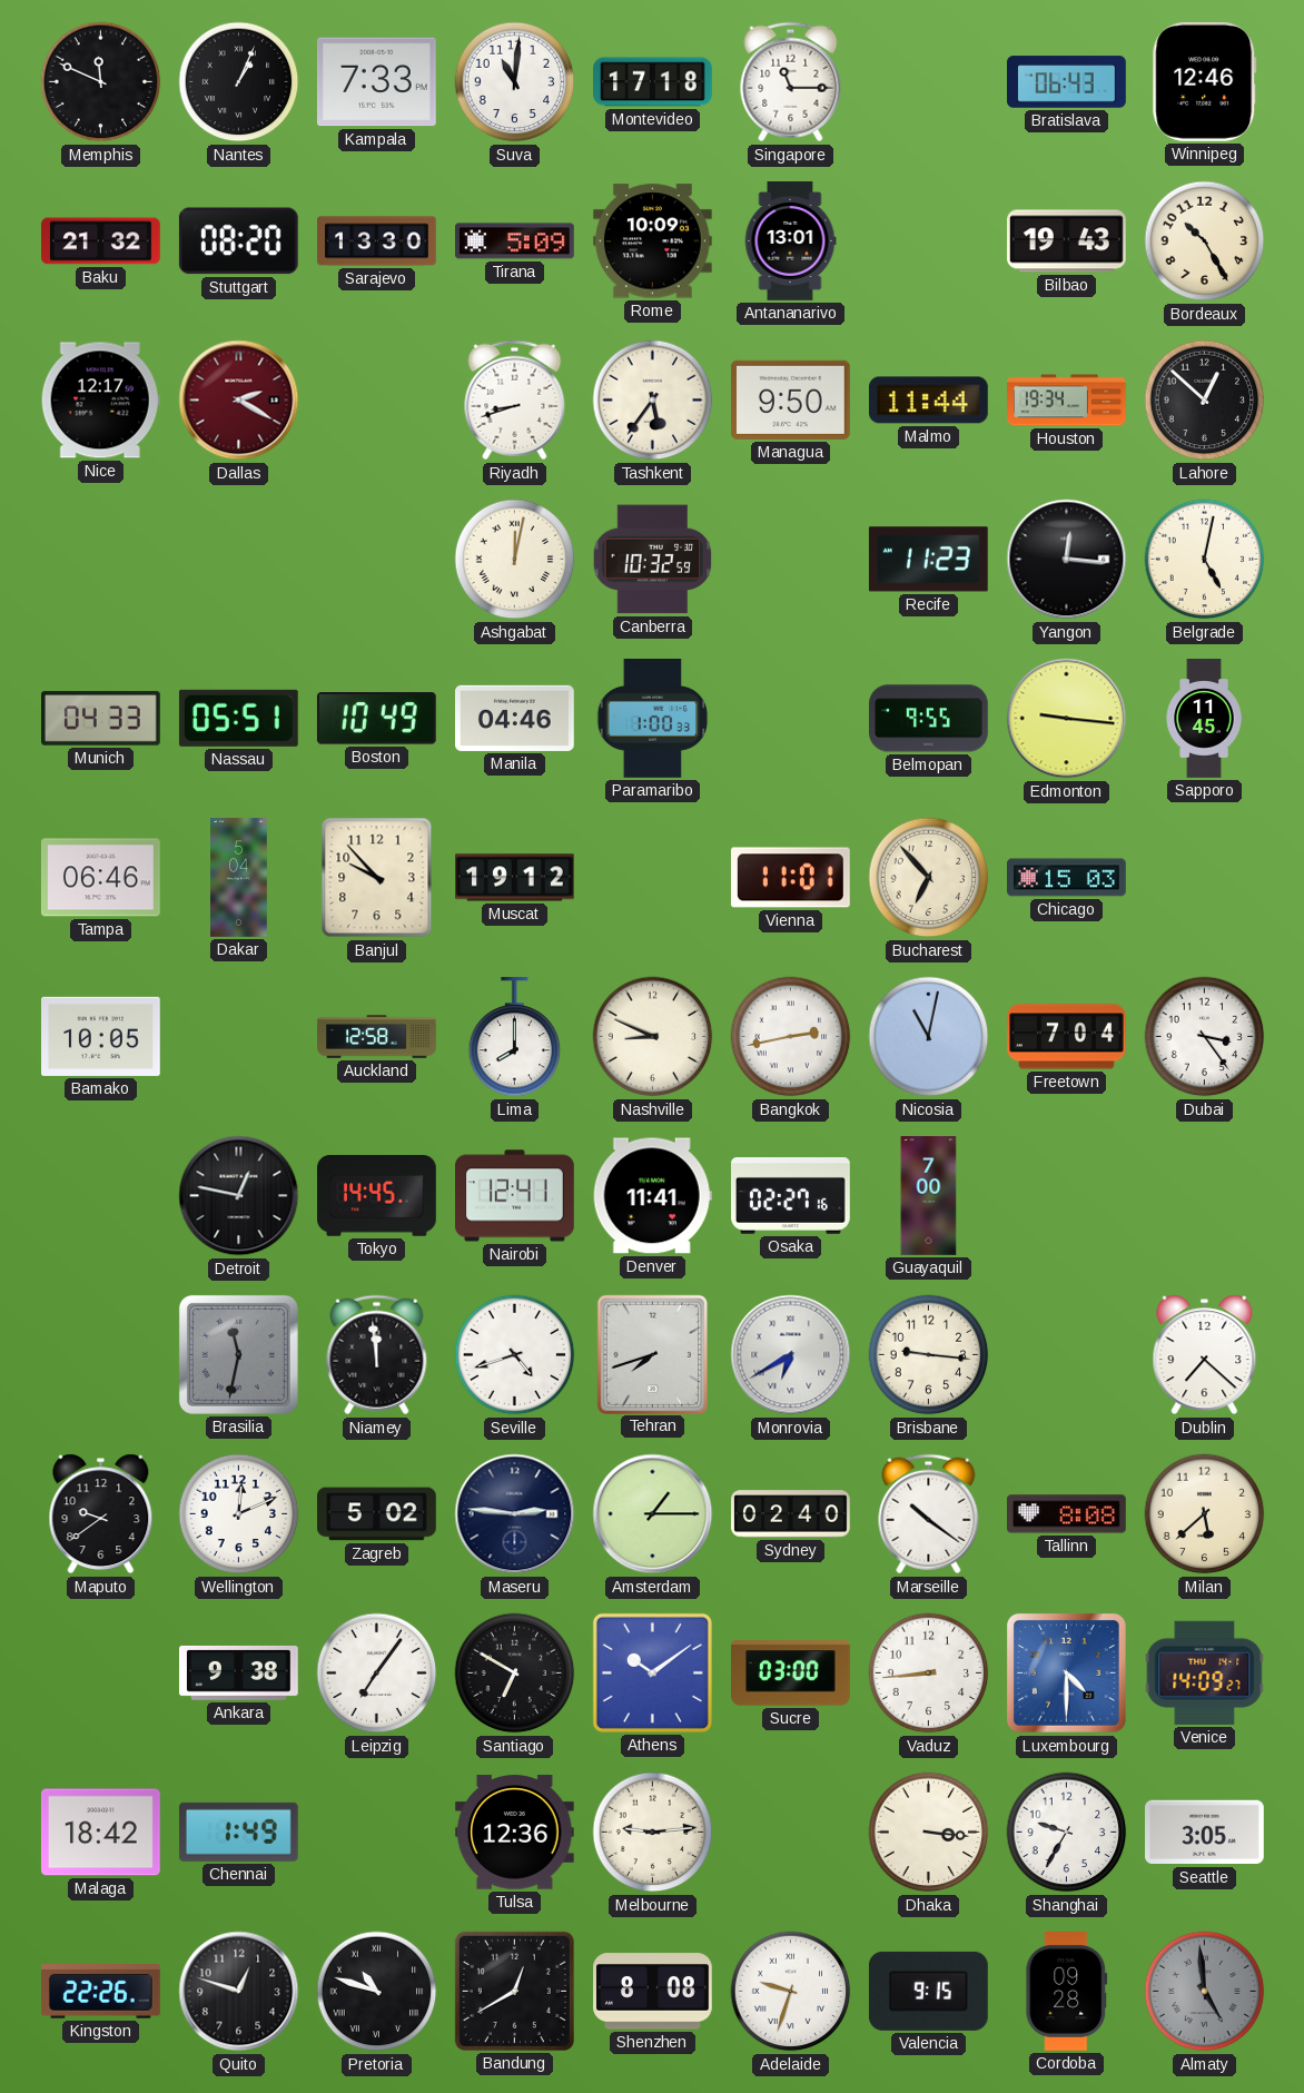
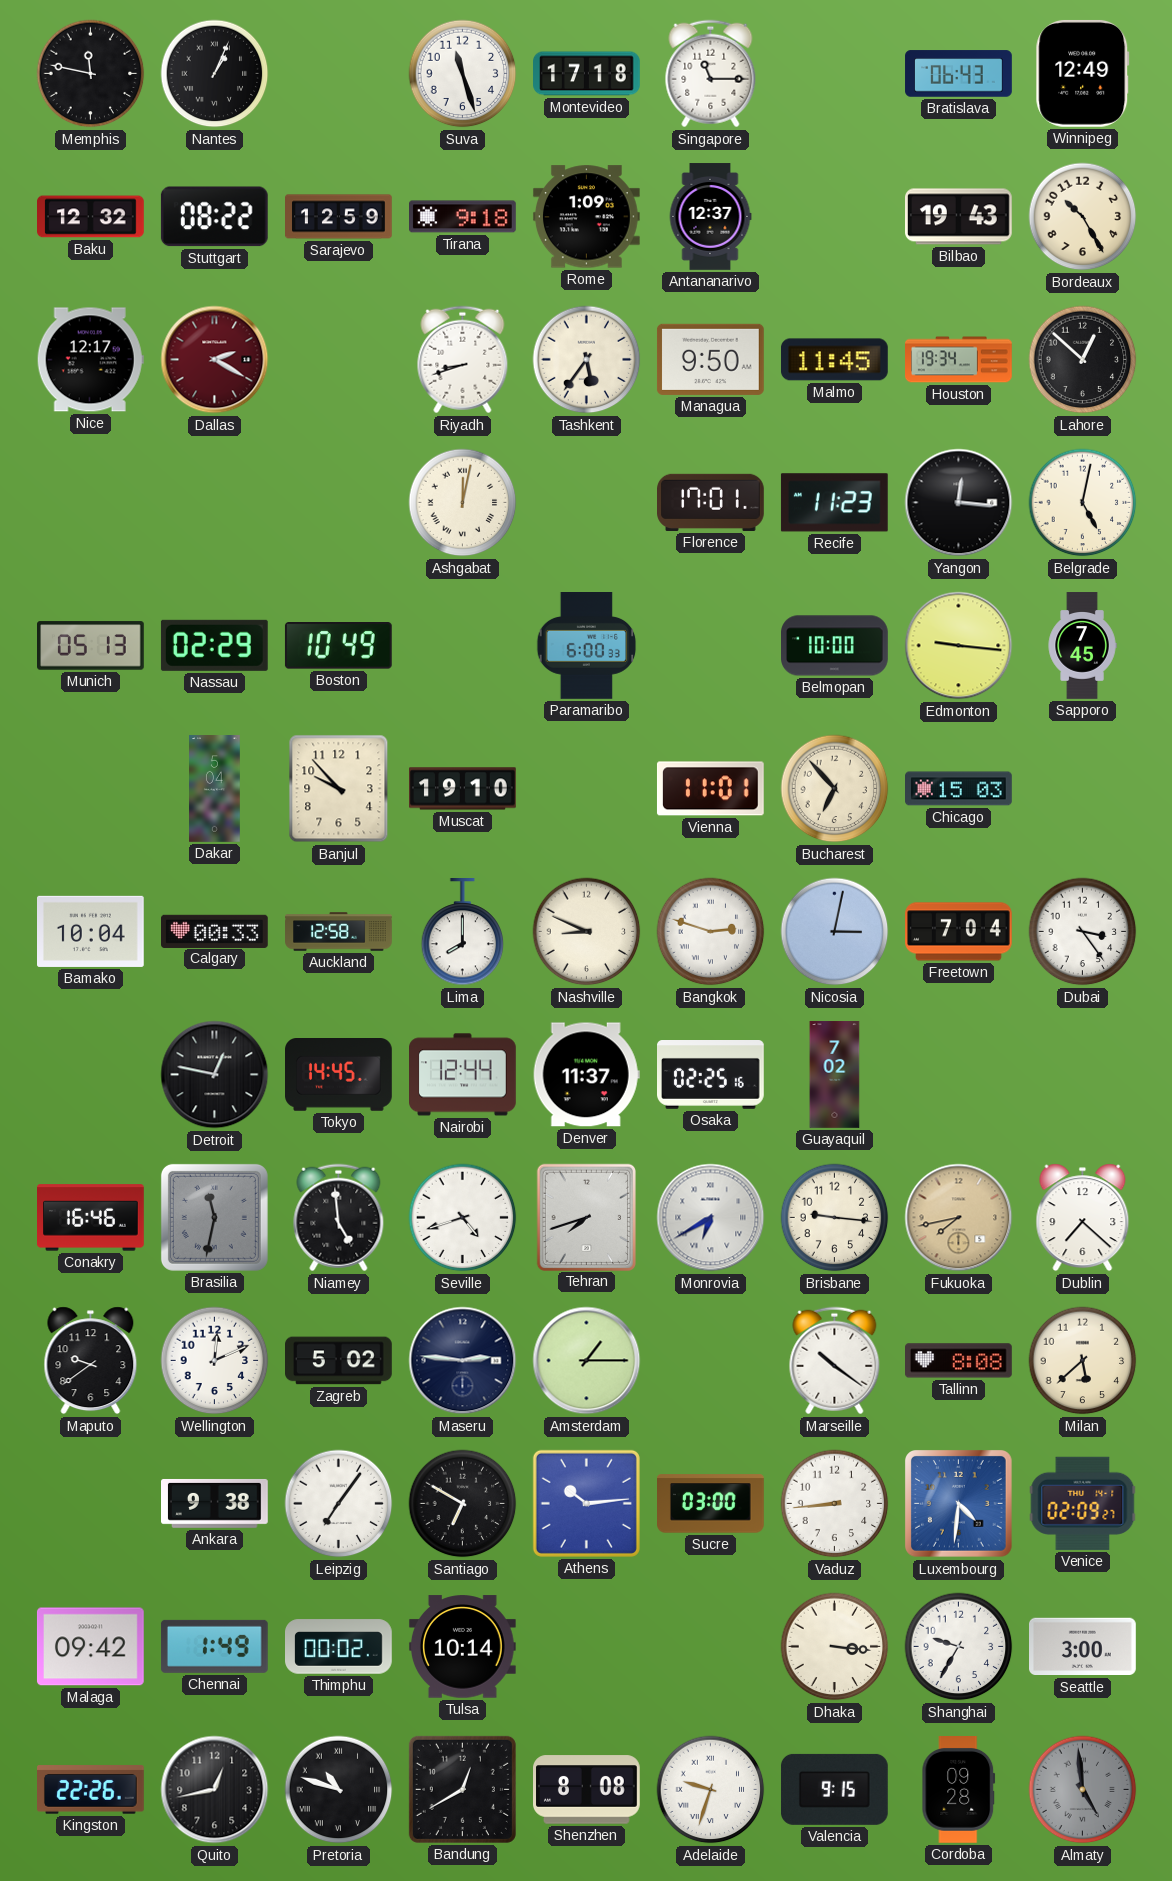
Memphis: 11:49 -> 11:47
Kampala: 7:33 -> none
Suva: 11:01 -> 11:27
Winnipeg: 12:46 -> 12:49
Baku: 21:32 -> 12:32
Stuttgart: 08:20 -> 08:22
Sarajevo: 13:30 -> 12:59
Tirana: 5:09 -> 9:18
Rome: 10:09 -> 1:09
Antananarivo: 13:01 -> 12:37
Malmo: 11:44 -> 11:45
Canberra: 10:32 -> none
Florence: none -> 17:01
Munich: 04:33 -> 05:13
Nassau: 05:51 -> 02:29
Manila: 04:46 -> none
Paramaribo: 1:00 -> 6:00
Belmopan: 9:55 -> 10:00
Sapporo: 11:45 -> 7:45
Tampa: 06:46 -> none
Muscat: 19:12 -> 19:10
Bamako: 10:05 -> 10:04
Calgary: none -> 00:33
Bangkok: 2:43 -> 2:48
Nicosia: 11:02 -> 3:02
Nairobi: 12:41 -> 12:44
Denver: 11:41 -> 11:37
Osaka: 02:27 -> 02:25
Guayaquil: 7:00 -> 7:02
Conakry: none -> 16:46
Niamey: 11:59 -> 4:59
Fukuoka: none -> 7:43
Sydney: 02:40 -> none
Athens: 10:09 -> 10:14
Luxembourg: 4:30 -> 4:31
Venice: 14:09 -> 02:09
Malaga: 18:42 -> 09:42
Thimphu: none -> 00:02
Tulsa: 12:36 -> 10:14
Melbourne: 9:14 -> none
Seattle: 3:05 -> 3:00
Quito: 12:48 -> 12:43
